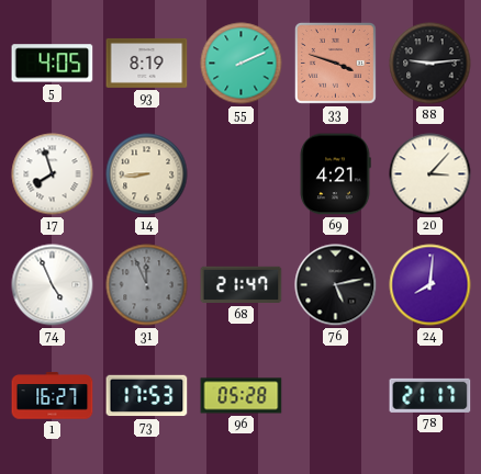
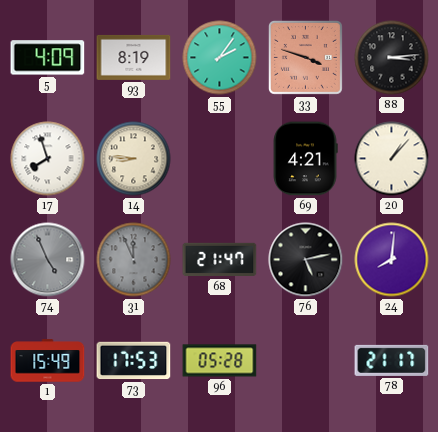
5: 4:05 -> 4:09
55: 2:11 -> 2:06
88: 9:14 -> 3:14
14: 8:44 -> 8:46
20: 3:07 -> 1:07
74 dial: white -> grey
1: 16:27 -> 15:49
